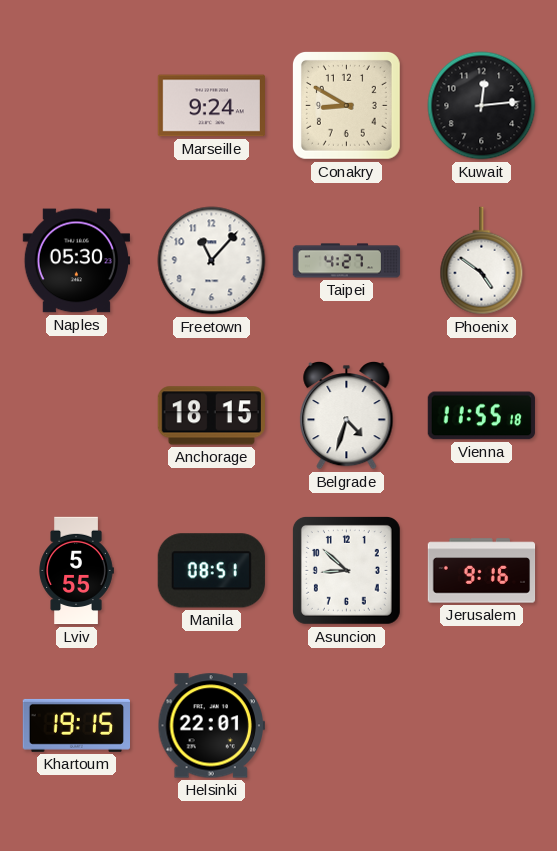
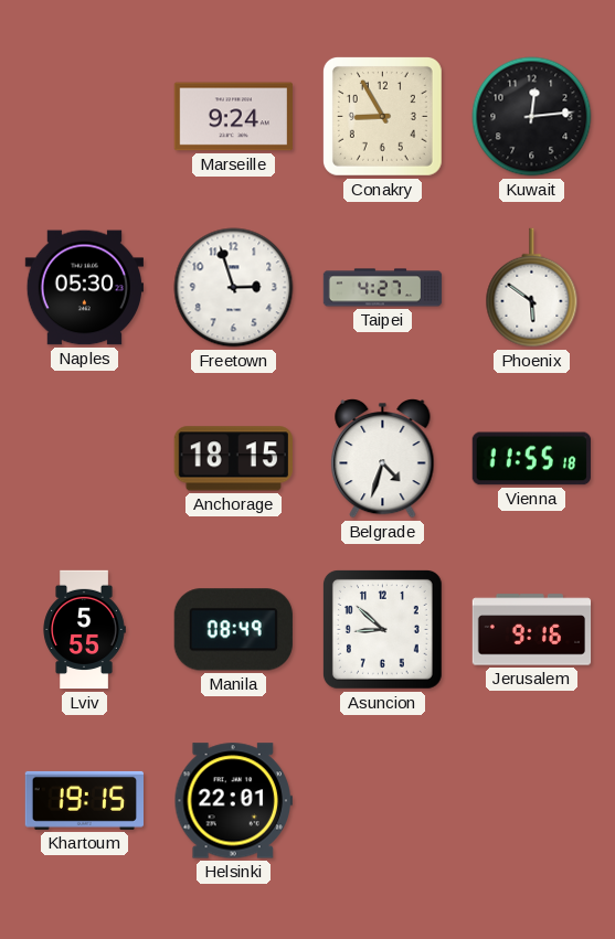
Conakry: 8:50 -> 8:55
Freetown: 11:07 -> 2:57
Phoenix: 4:51 -> 5:51
Manila: 08:51 -> 08:49
